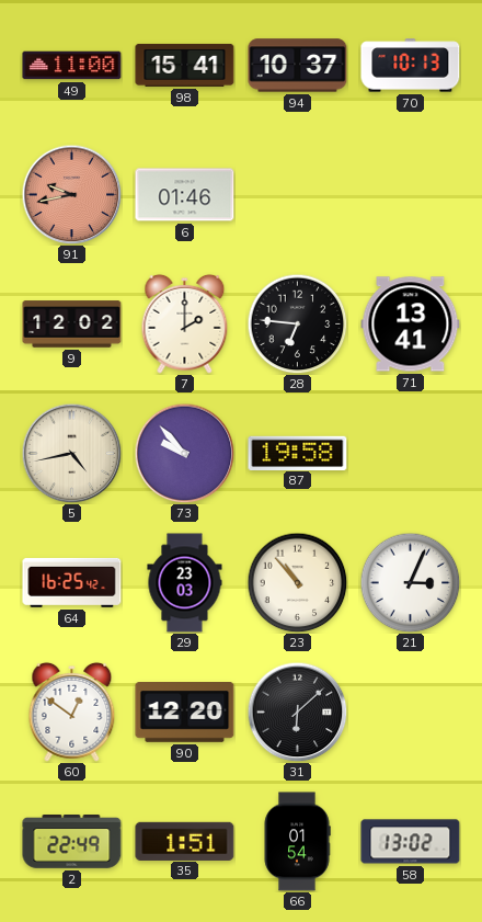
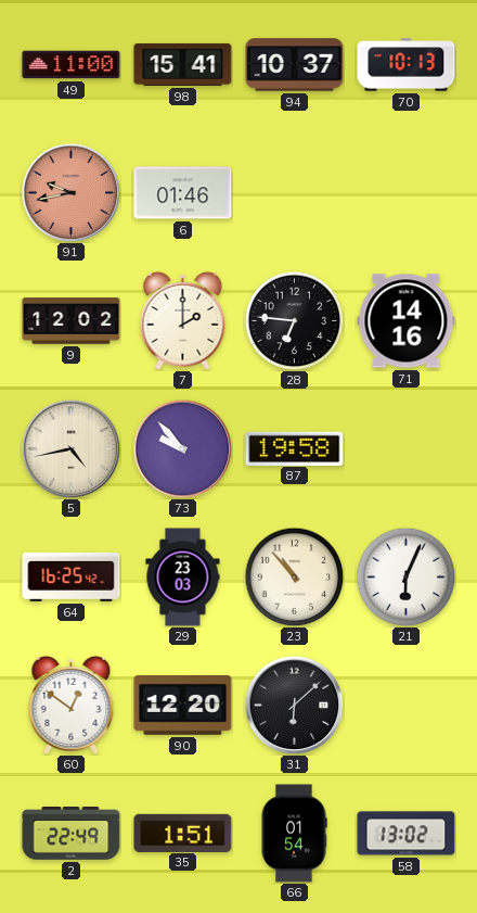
71: 13:41 -> 14:16
21: 3:04 -> 6:04
